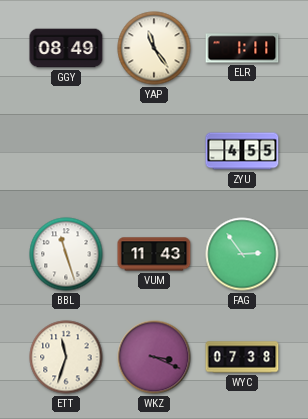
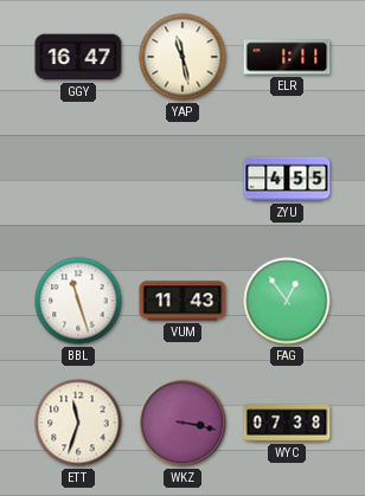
GGY: 08:49 -> 16:47
YAP: 11:24 -> 11:28
FAG: 2:54 -> 12:54
WKZ: 3:19 -> 3:17
